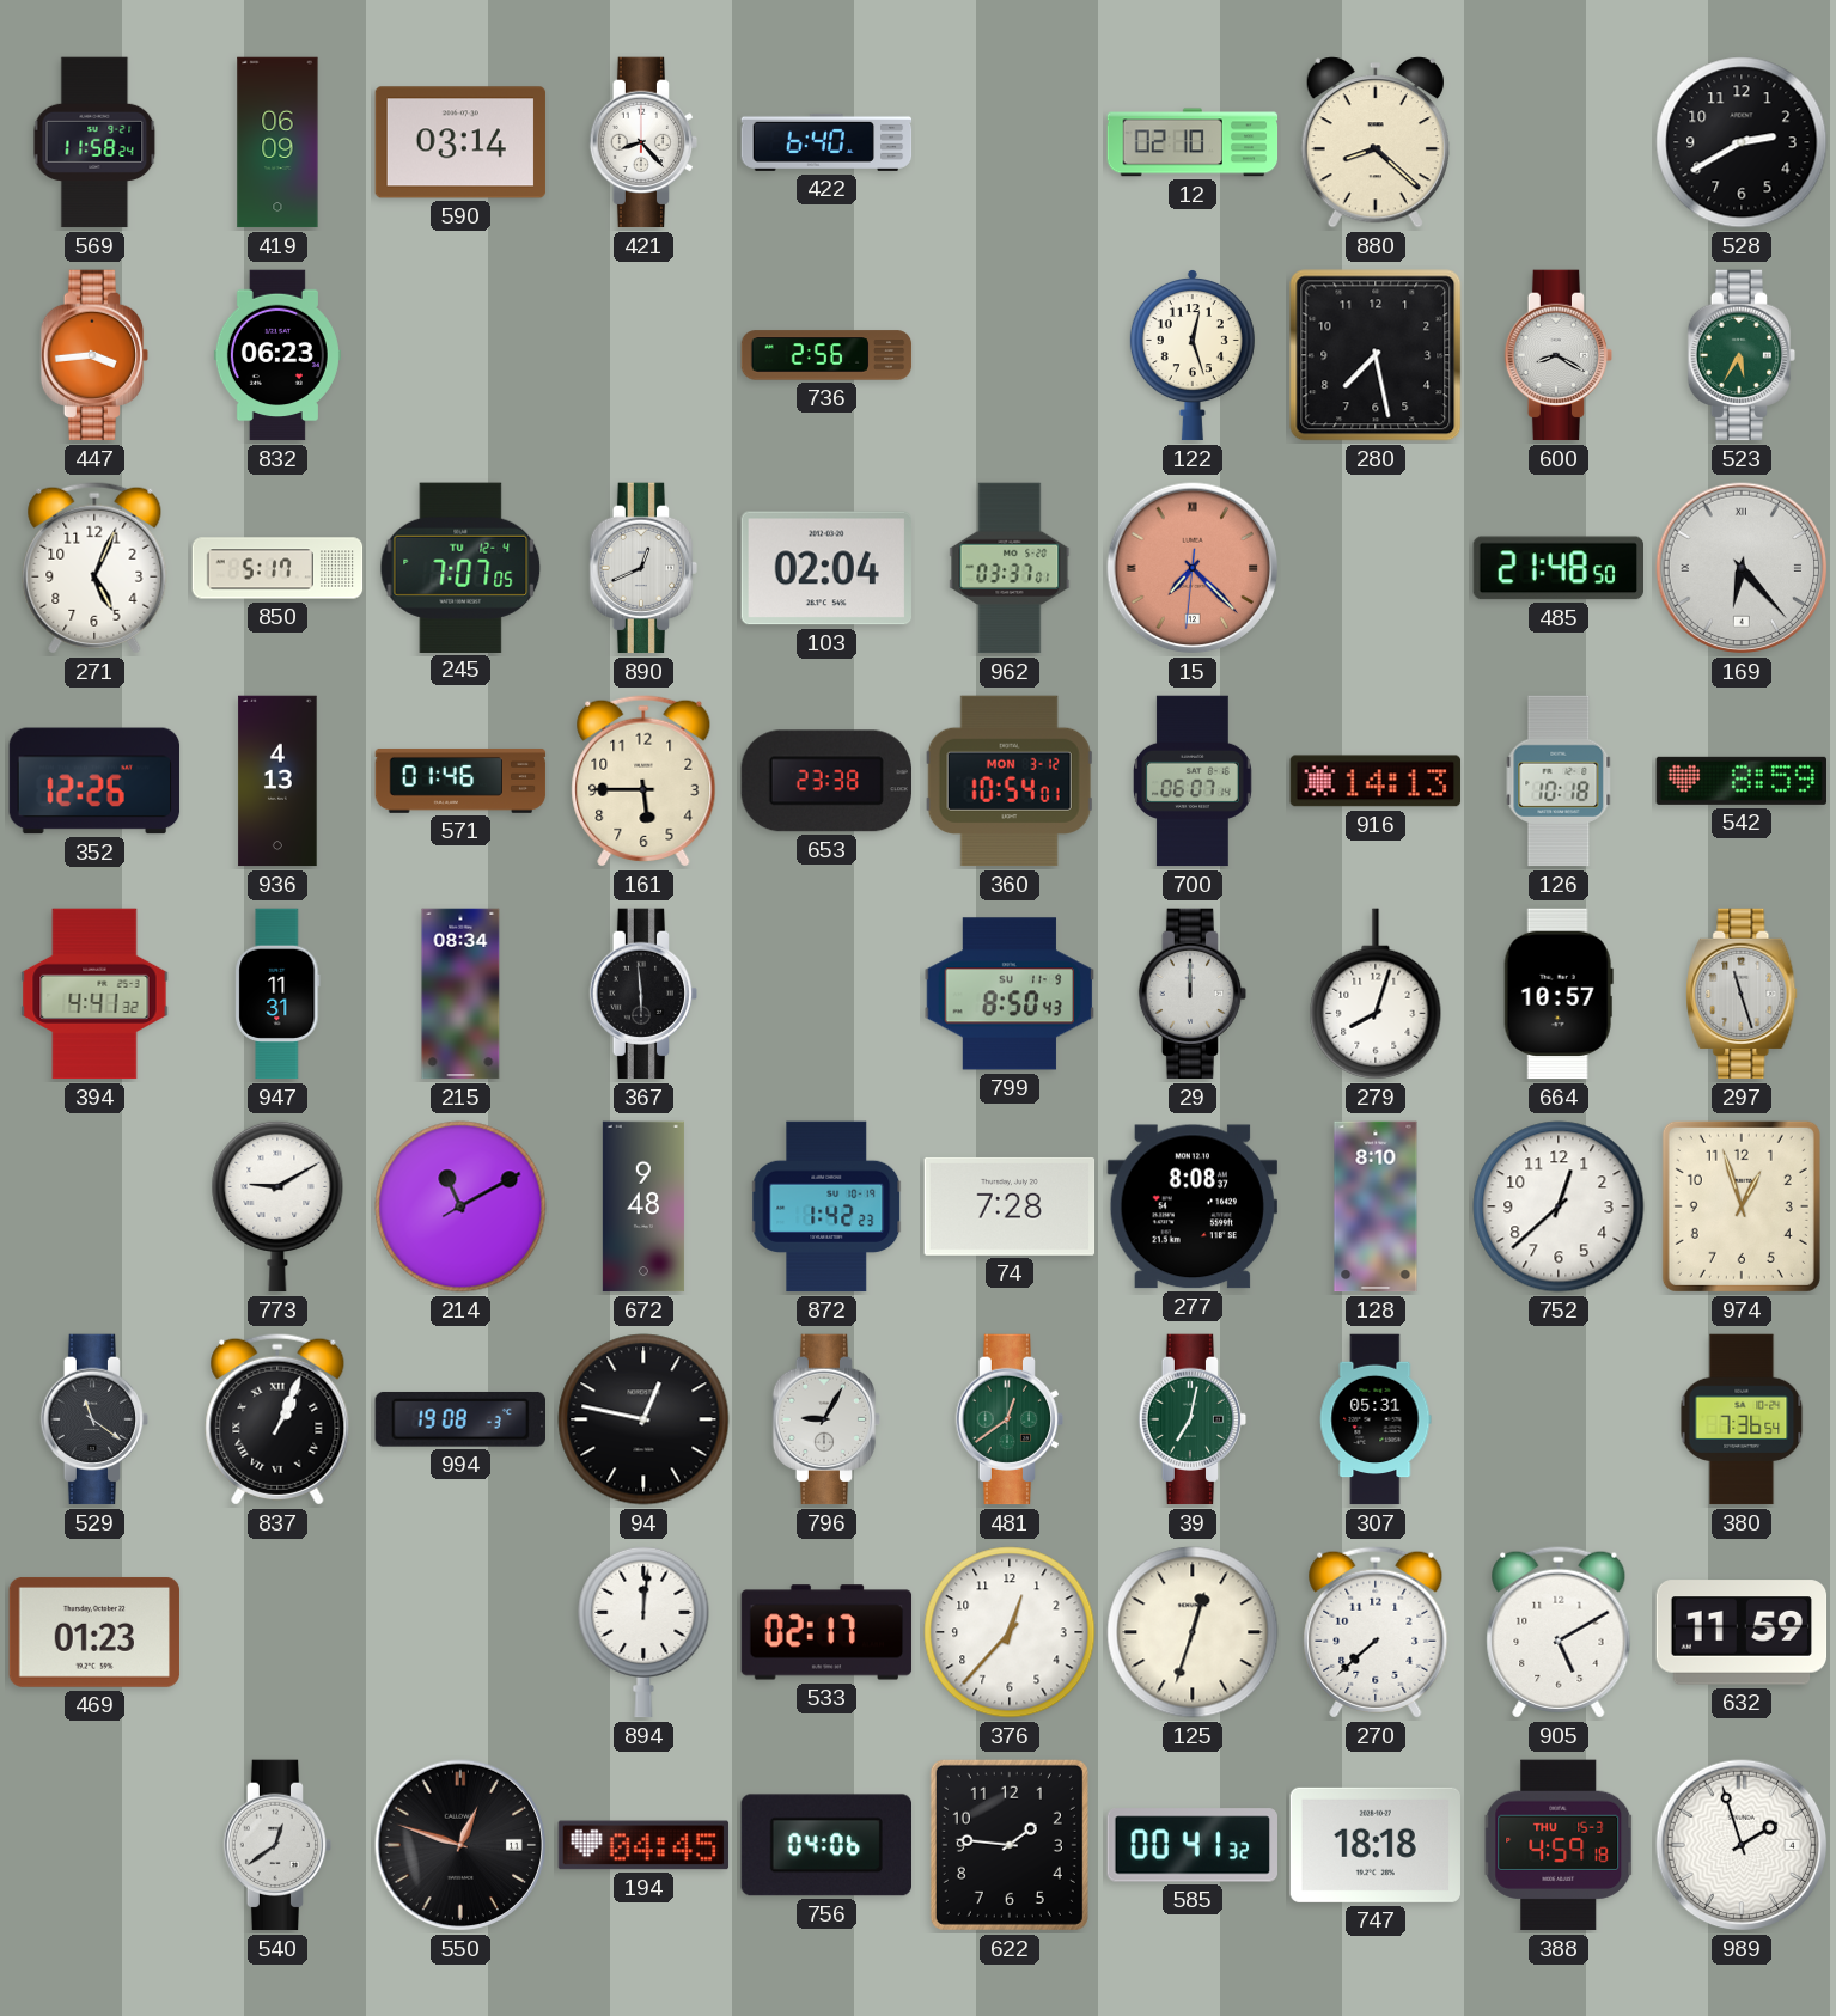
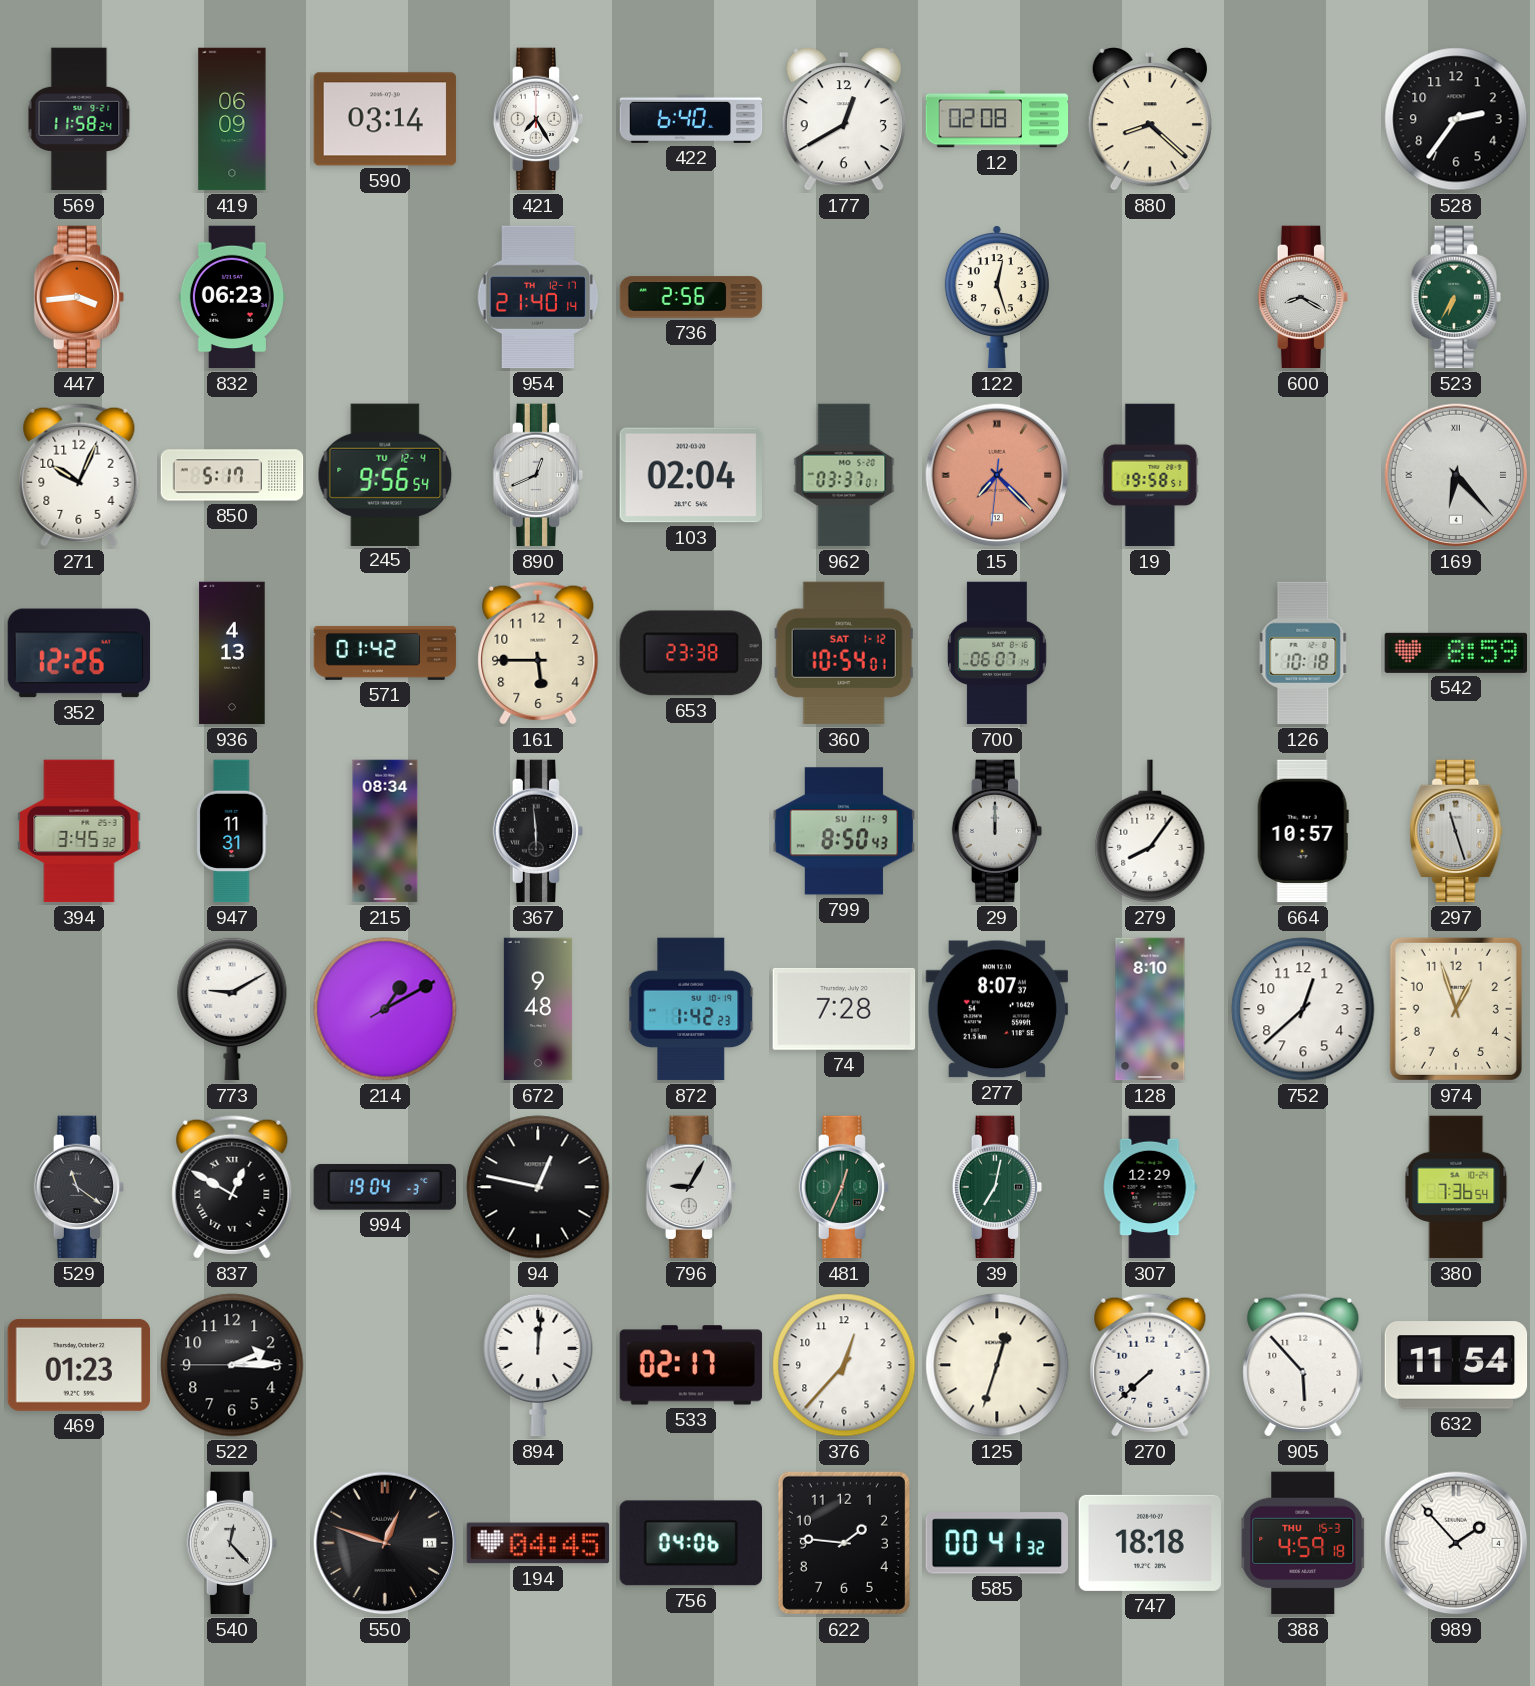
421: 8:23 -> 7:25
177: none -> 12:40
12: 02:10 -> 02:08
528: 2:40 -> 2:36
954: none -> 21:40
280: 7:28 -> none
523: 5:35 -> 6:35
271: 5:04 -> 10:04
245: 7:07 -> 9:56
19: none -> 19:58
485: 21:48 -> none
571: 01:46 -> 01:42
360 date: MON 3-12 -> SAT 1-12
916: 14:13 -> none
394: 4:41 -> 3:45
279: 8:03 -> 8:06
214: 11:10 -> 1:10
277: 8:08 -> 8:07
837: 1:04 -> 12:50
994: 19:08 -> 19:04
481: 12:39 -> 12:34
307: 05:31 -> 12:29
522: none -> 2:14
905: 5:10 -> 5:53
632: 11:59 -> 11:54
540: 12:39 -> 12:23
989: 1:57 -> 1:53
